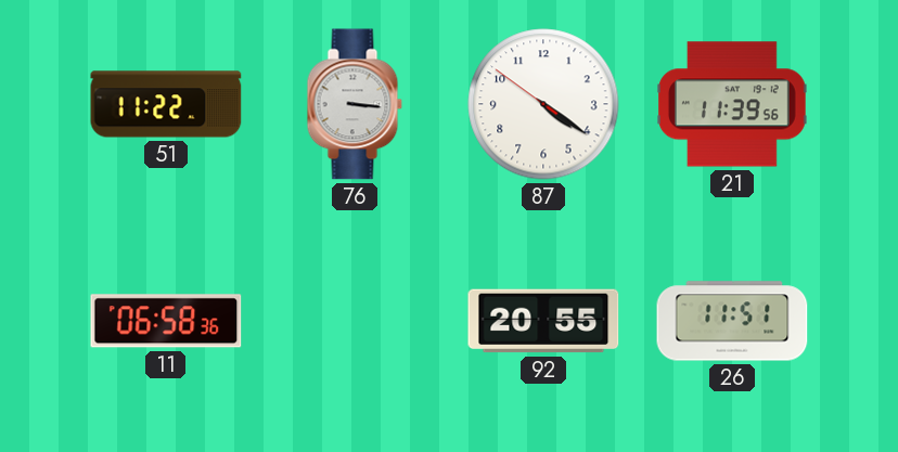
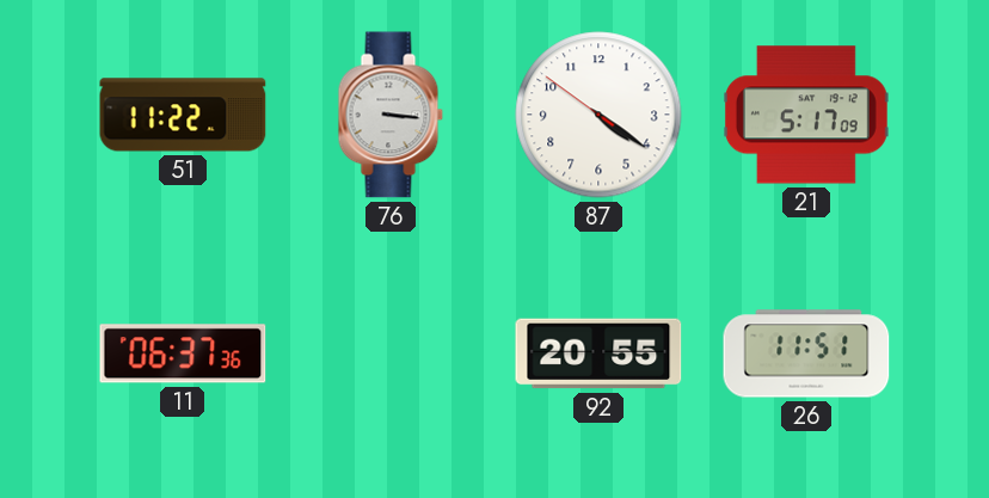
21: 11:39 -> 5:17
11: 06:58 -> 06:37
